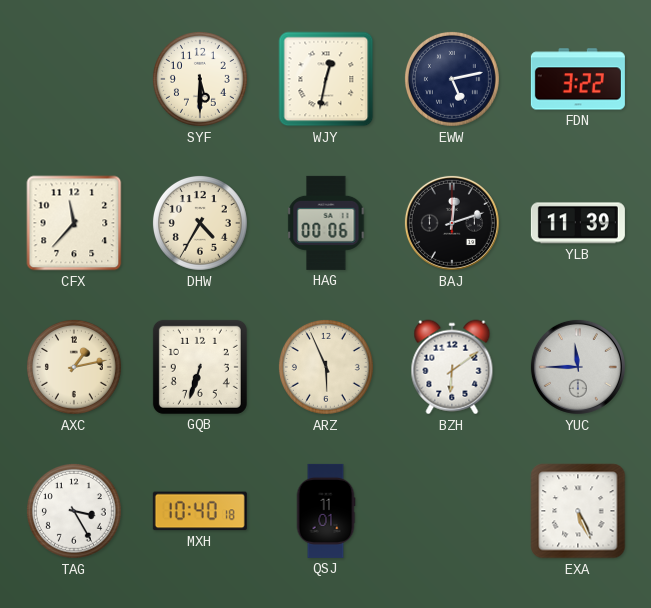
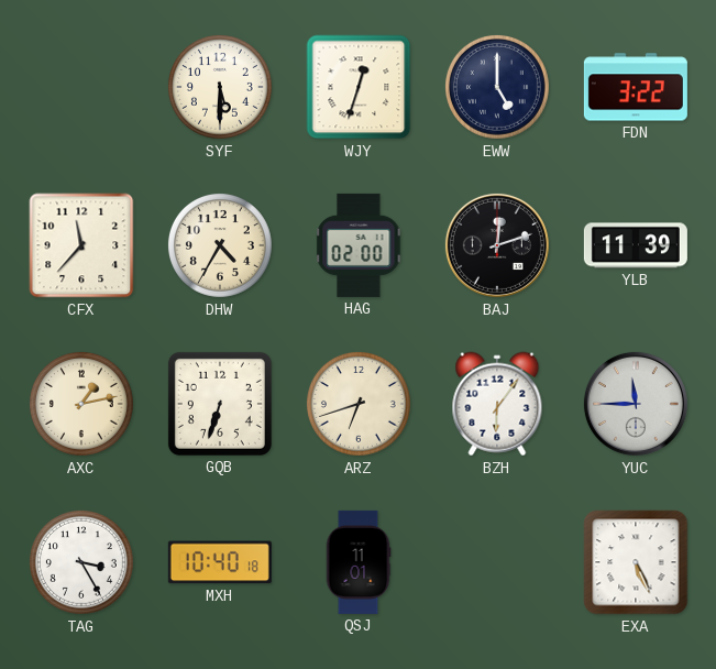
WJY: 12:32 -> 12:33
EWW: 5:13 -> 5:00
HAG: 00:06 -> 02:00
ARZ: 5:56 -> 6:42
BZH: 6:09 -> 6:06
